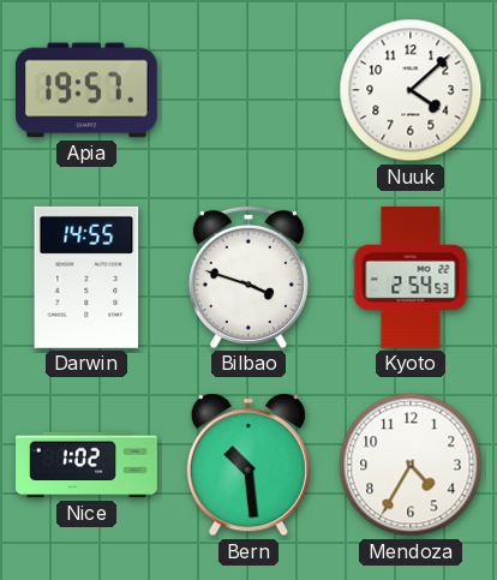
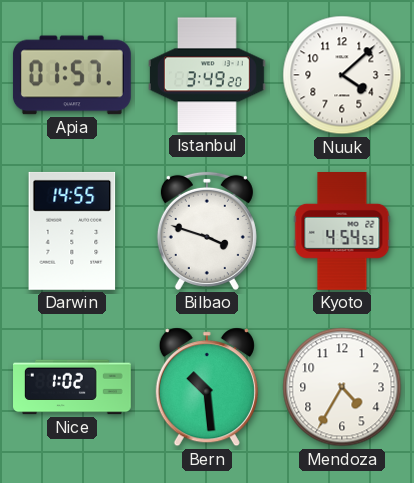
Apia: 19:57 -> 01:57
Istanbul: none -> 3:49
Kyoto: 2:54 -> 4:54
